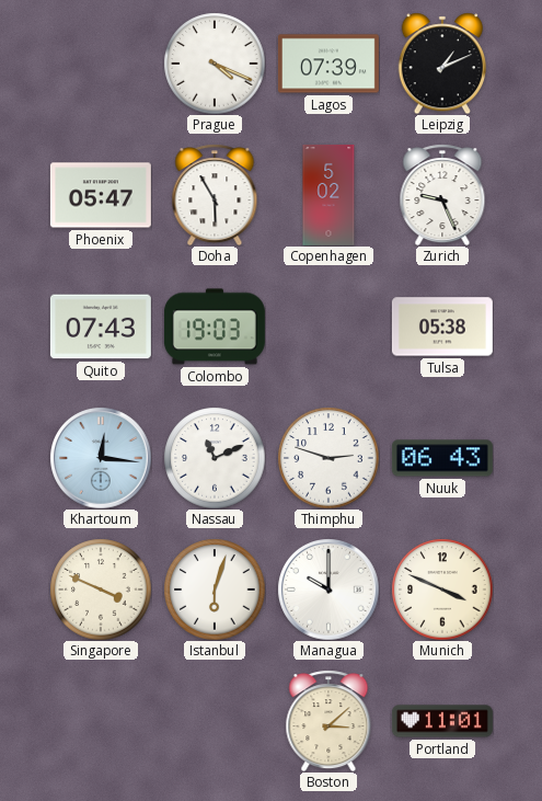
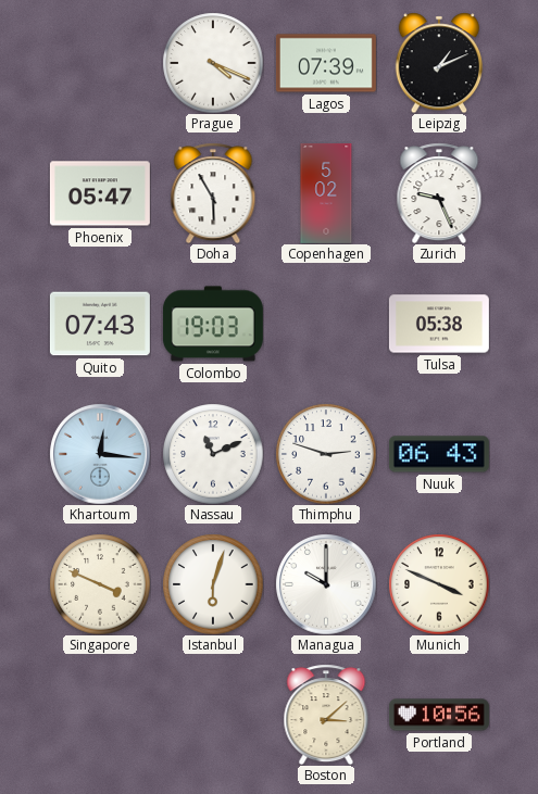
Portland: 11:01 -> 10:56
